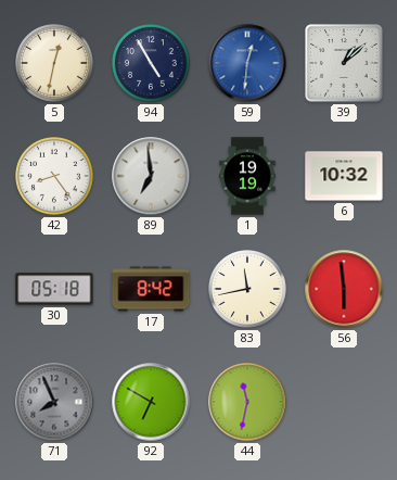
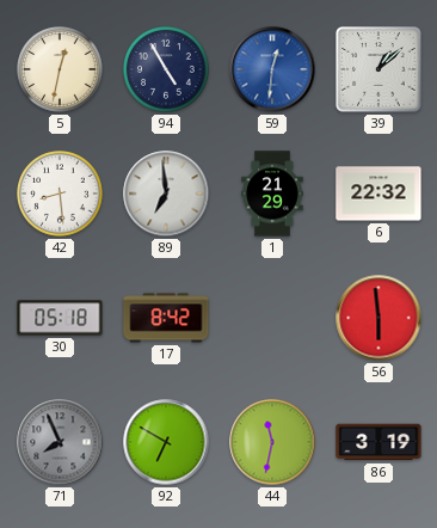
42: 8:24 -> 8:29
1: 19:19 -> 21:29
6: 10:32 -> 22:32
83: 11:43 -> none
86: none -> 3:19
